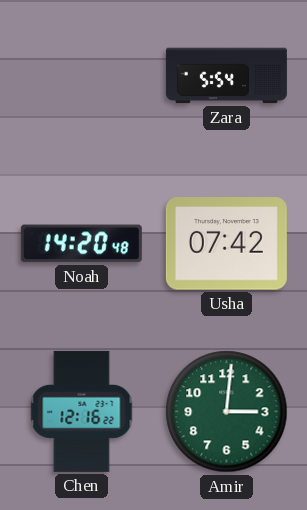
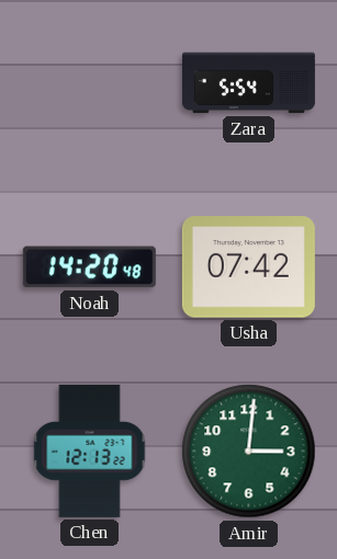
Chen: 12:16 -> 12:13
